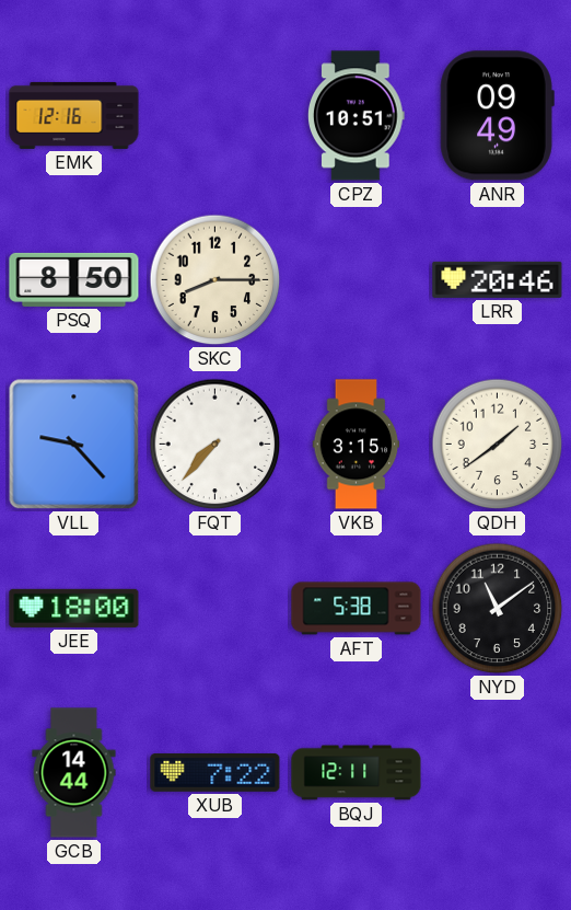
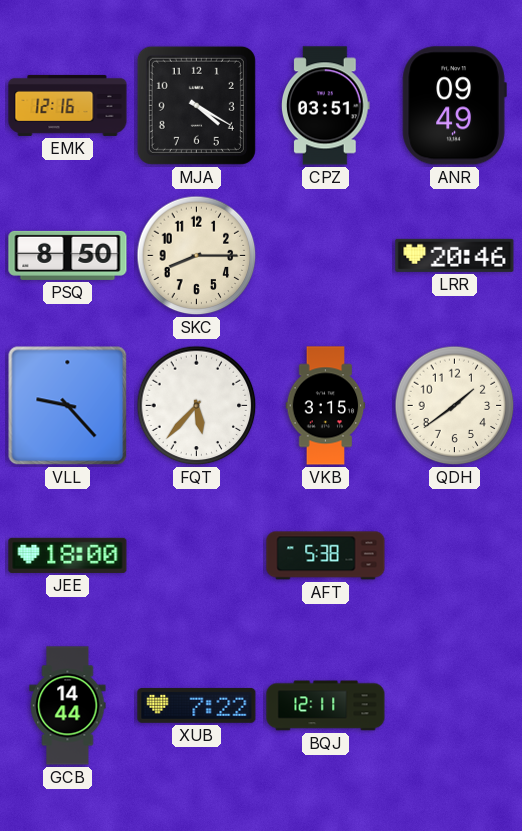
MJA: none -> 4:20
CPZ: 10:51 -> 03:51
FQT: 7:37 -> 5:37
NYD: 11:09 -> none
